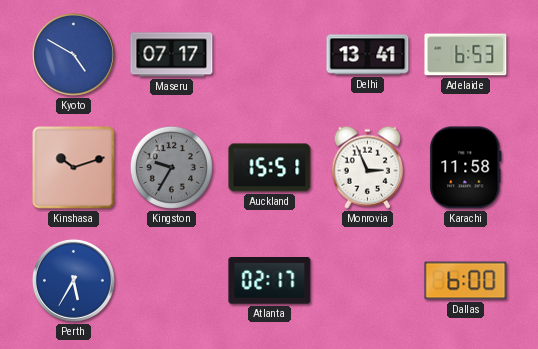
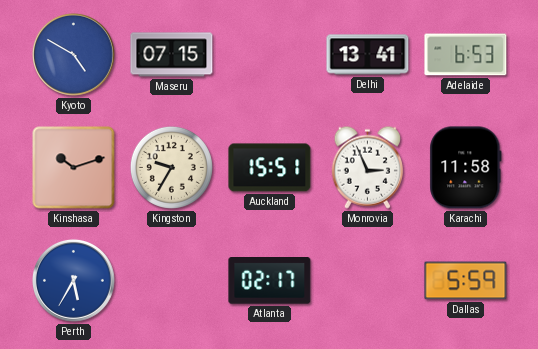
Maseru: 07:17 -> 07:15
Kingston dial: grey -> cream
Dallas: 6:00 -> 5:59
